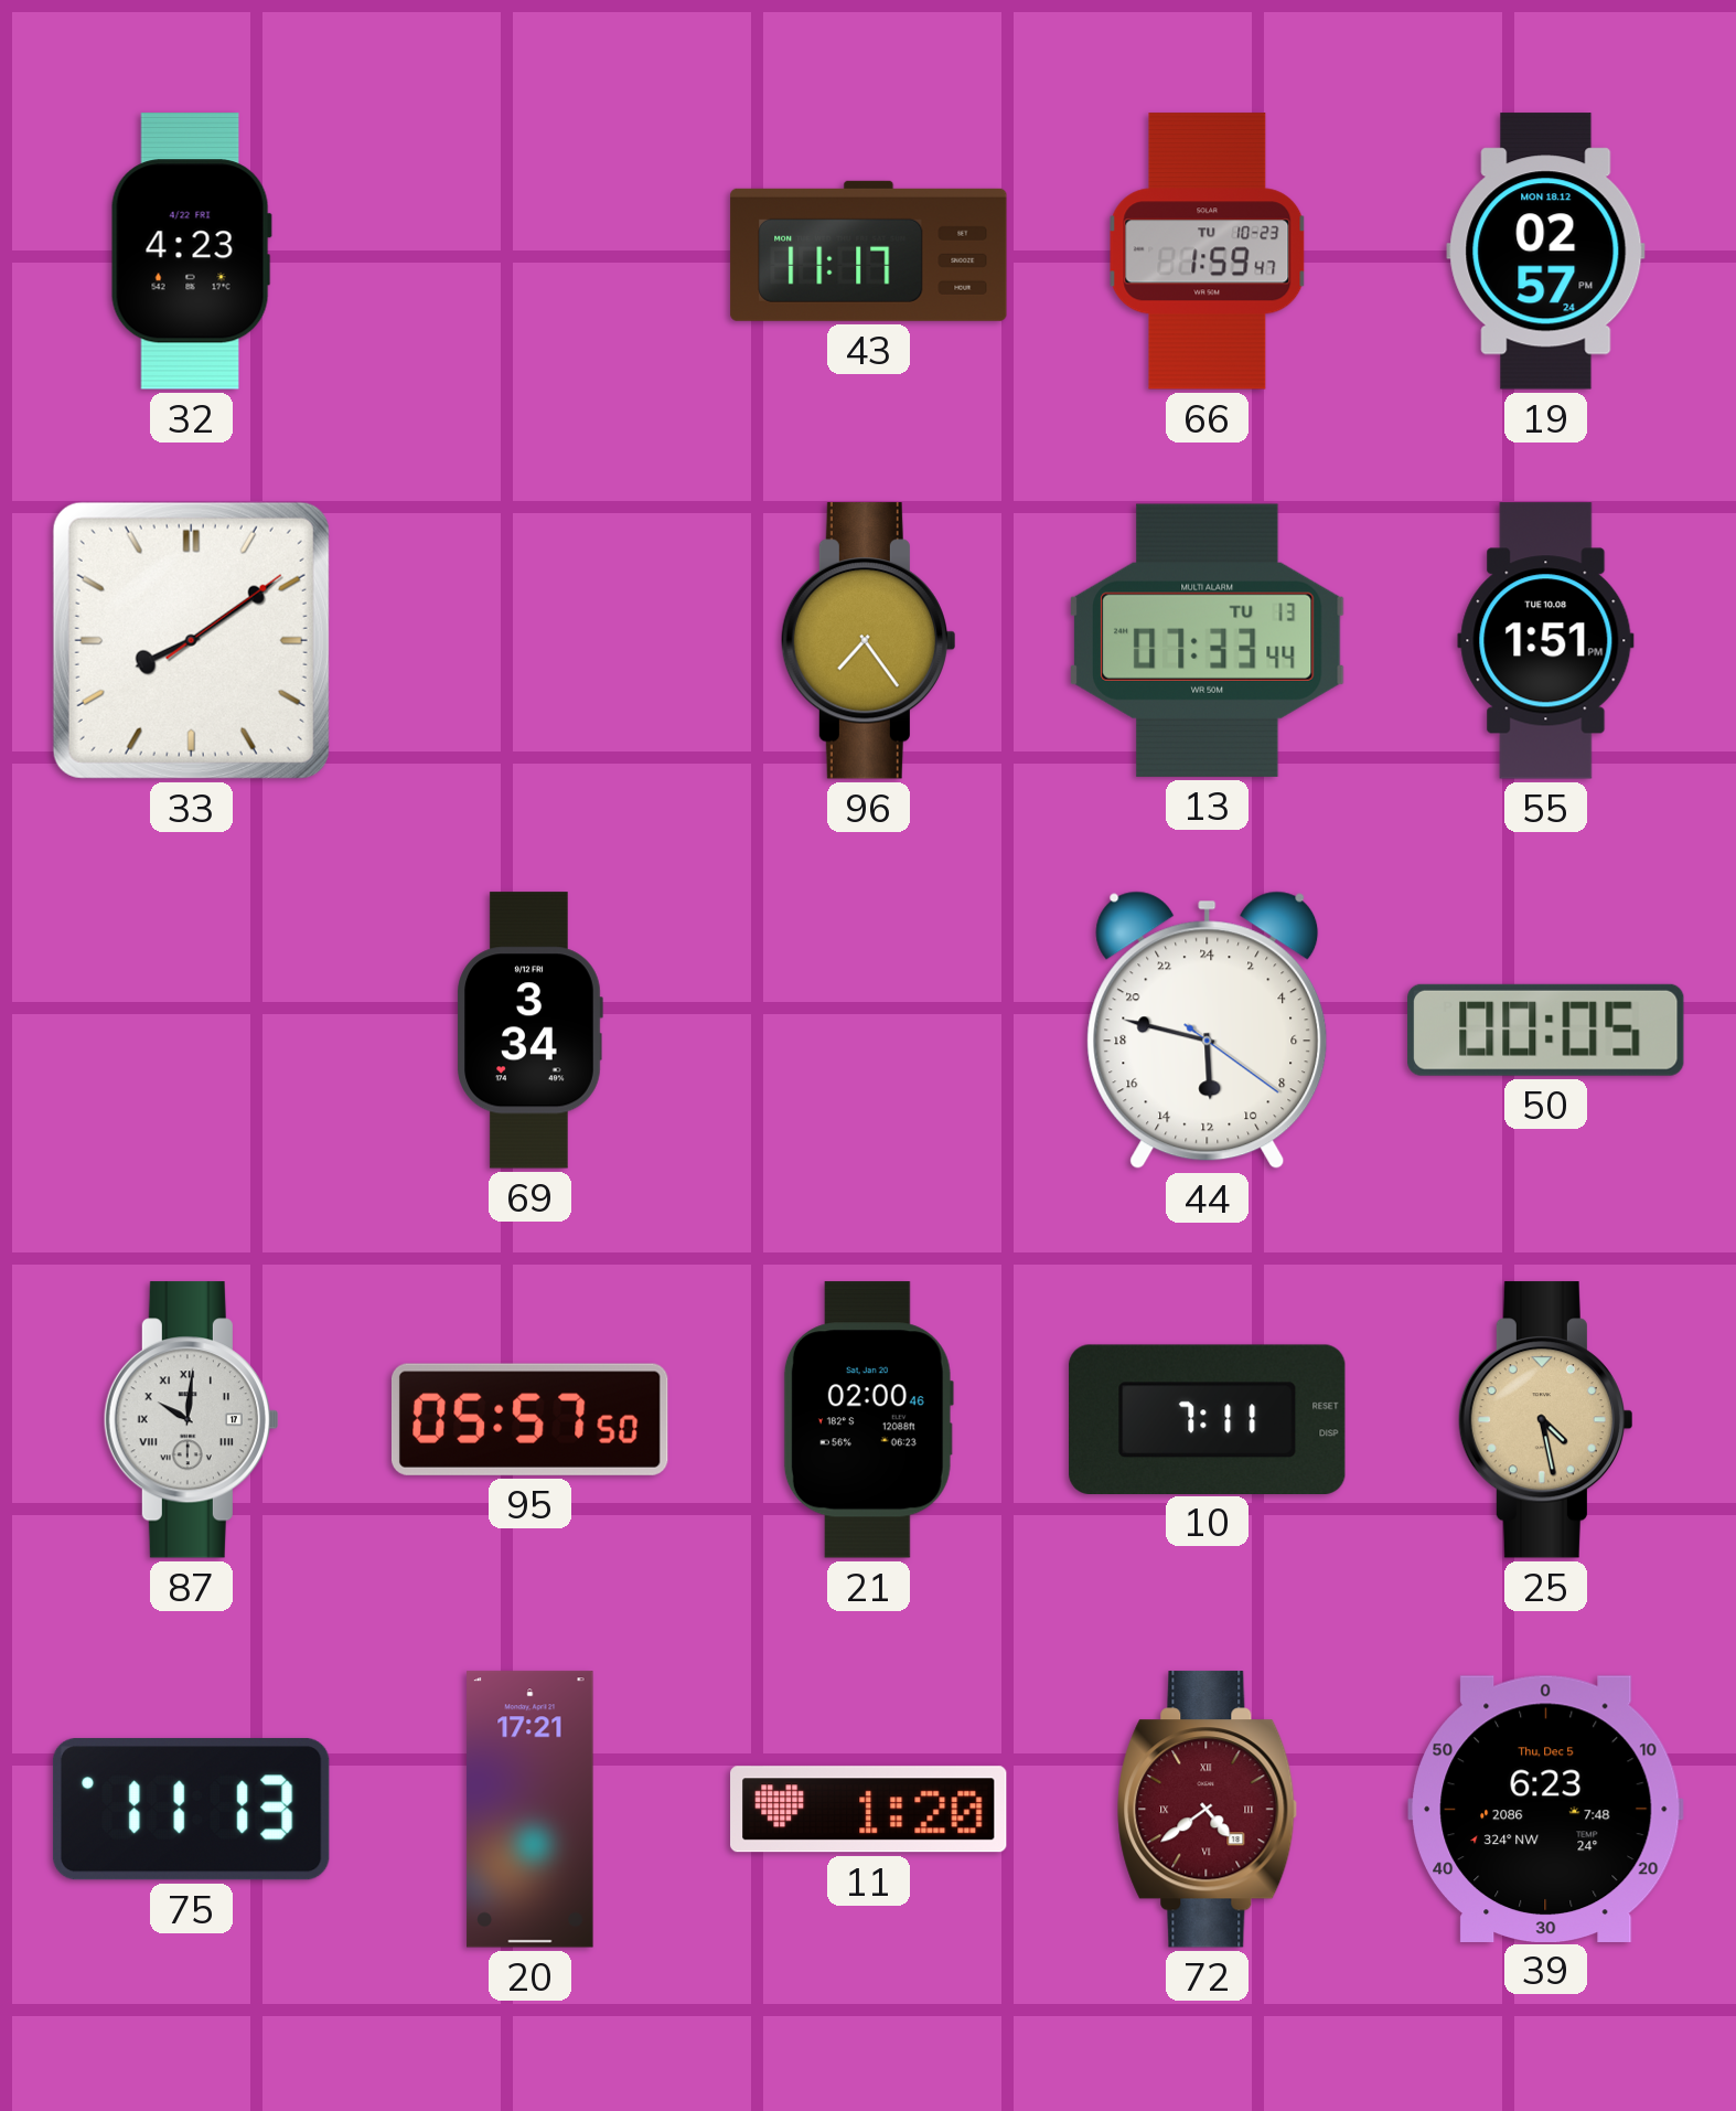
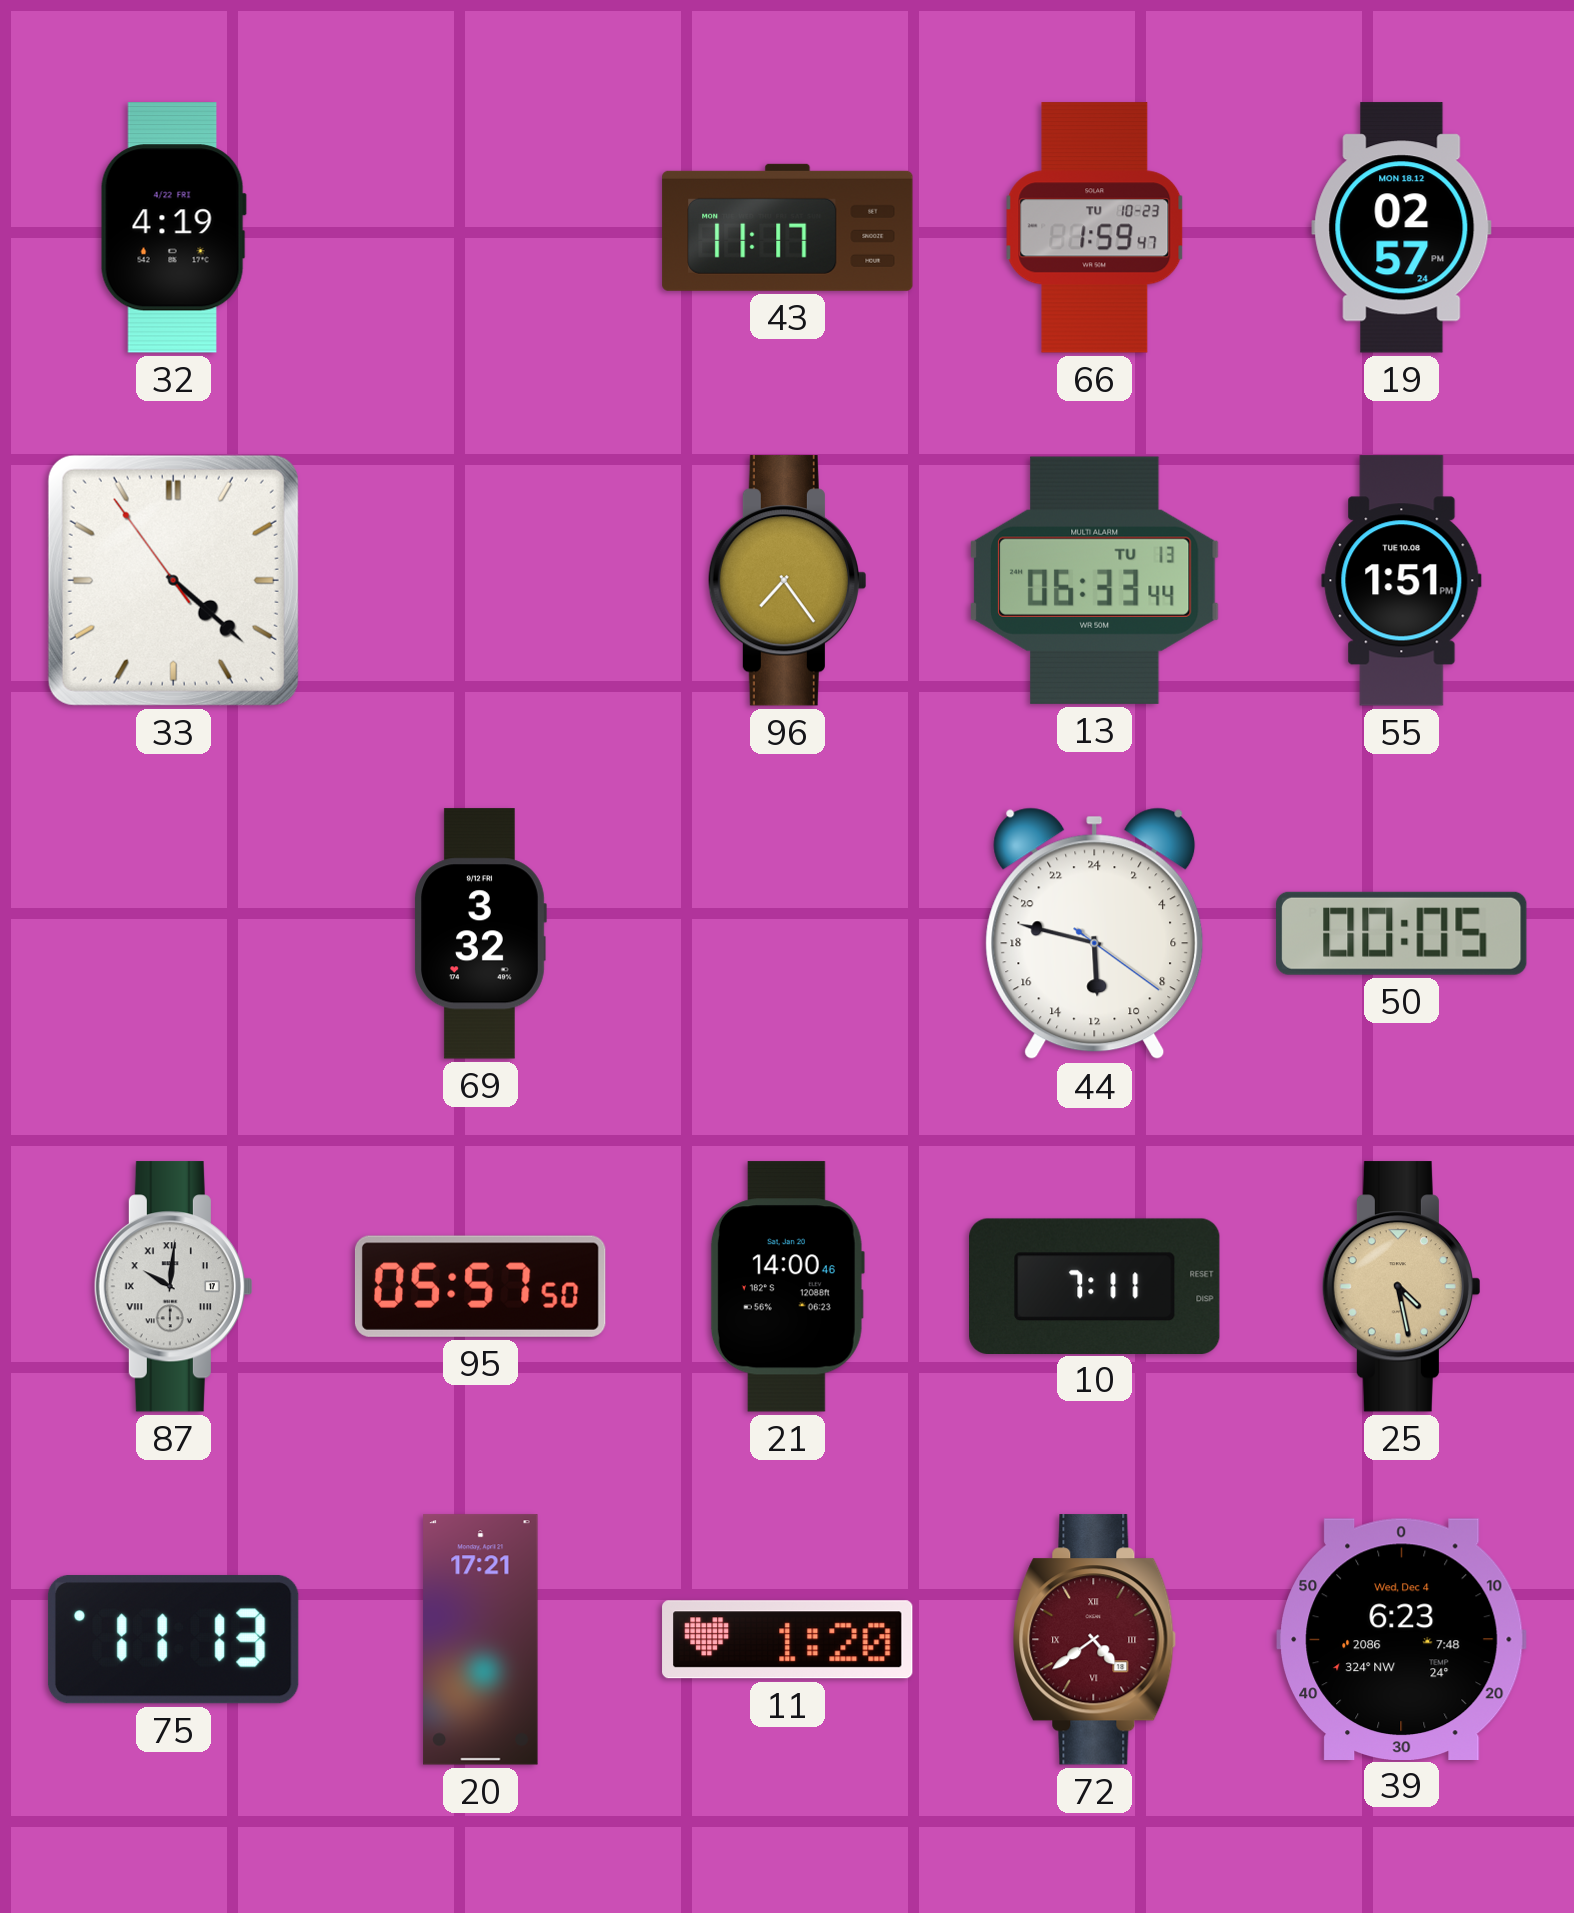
32: 4:23 -> 4:19
33: 8:09 -> 4:21
13: 07:33 -> 06:33
69: 3:34 -> 3:32
21: 02:00 -> 14:00
39 date: Thu, Dec 5 -> Wed, Dec 4
